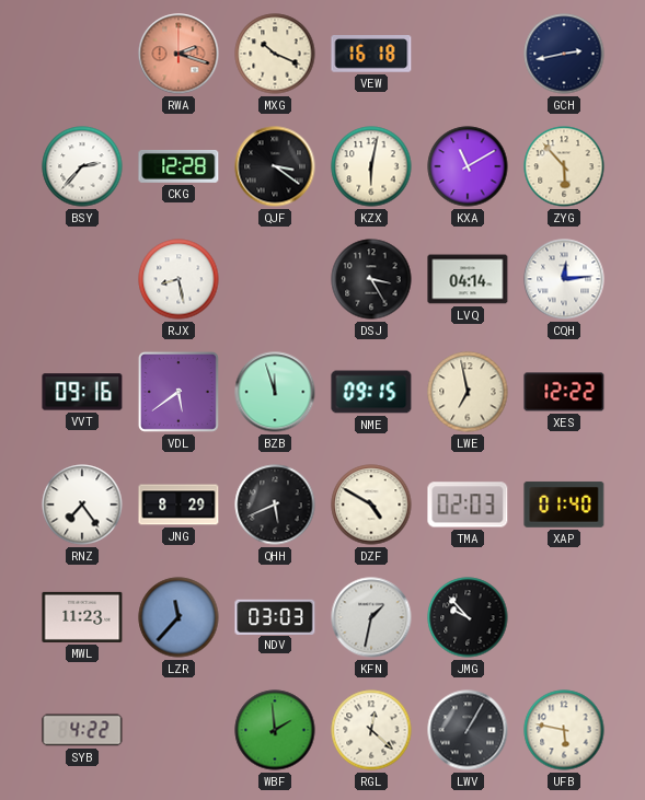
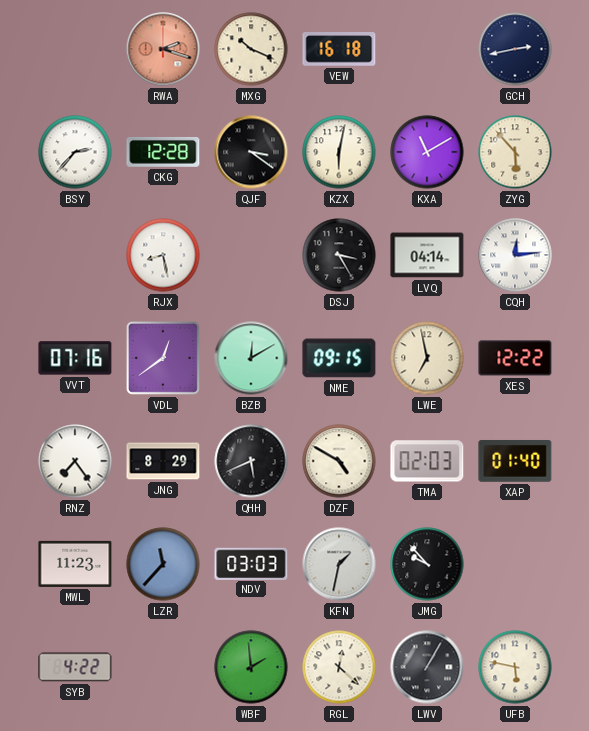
VVT: 09:16 -> 07:16
VDL: 5:39 -> 12:39
BZB: 11:57 -> 12:10
